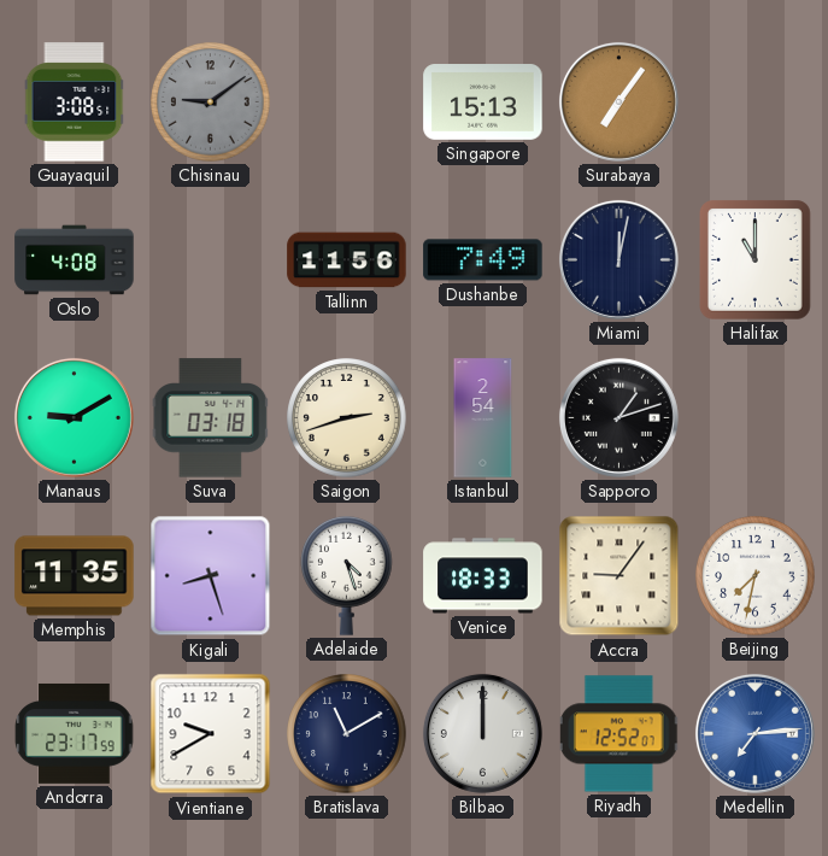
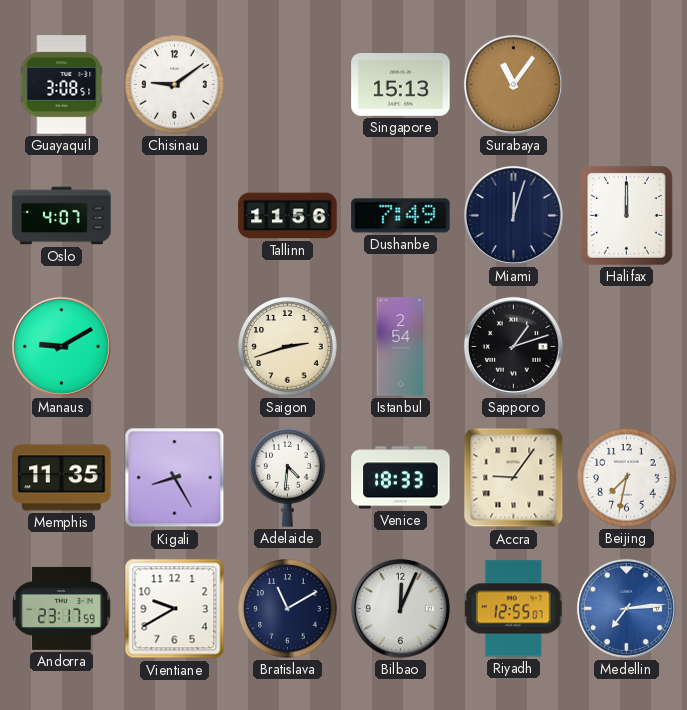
Chisinau dial: grey -> white
Surabaya: 7:06 -> 11:06
Oslo: 4:08 -> 4:07
Miami: 12:02 -> 12:03
Halifax: 11:00 -> 12:00
Suva: 03:18 -> none
Kigali: 8:27 -> 8:25
Adelaide: 4:27 -> 4:31
Bilbao: 12:00 -> 12:04
Riyadh: 12:52 -> 12:55
